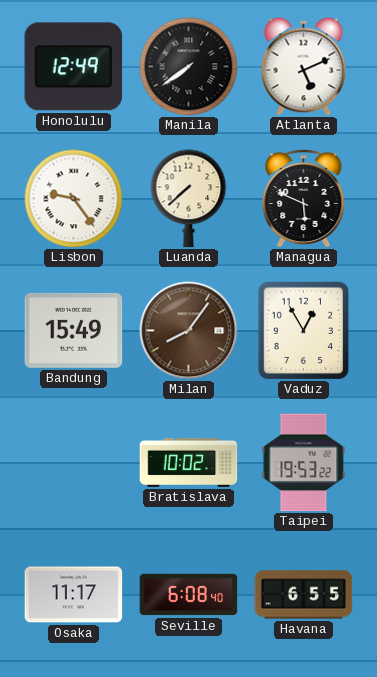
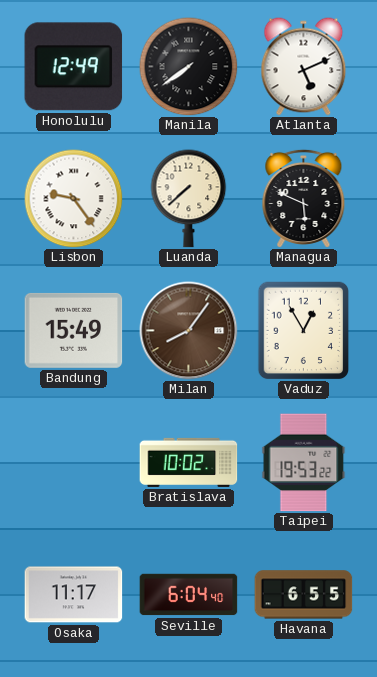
Seville: 6:08 -> 6:04
